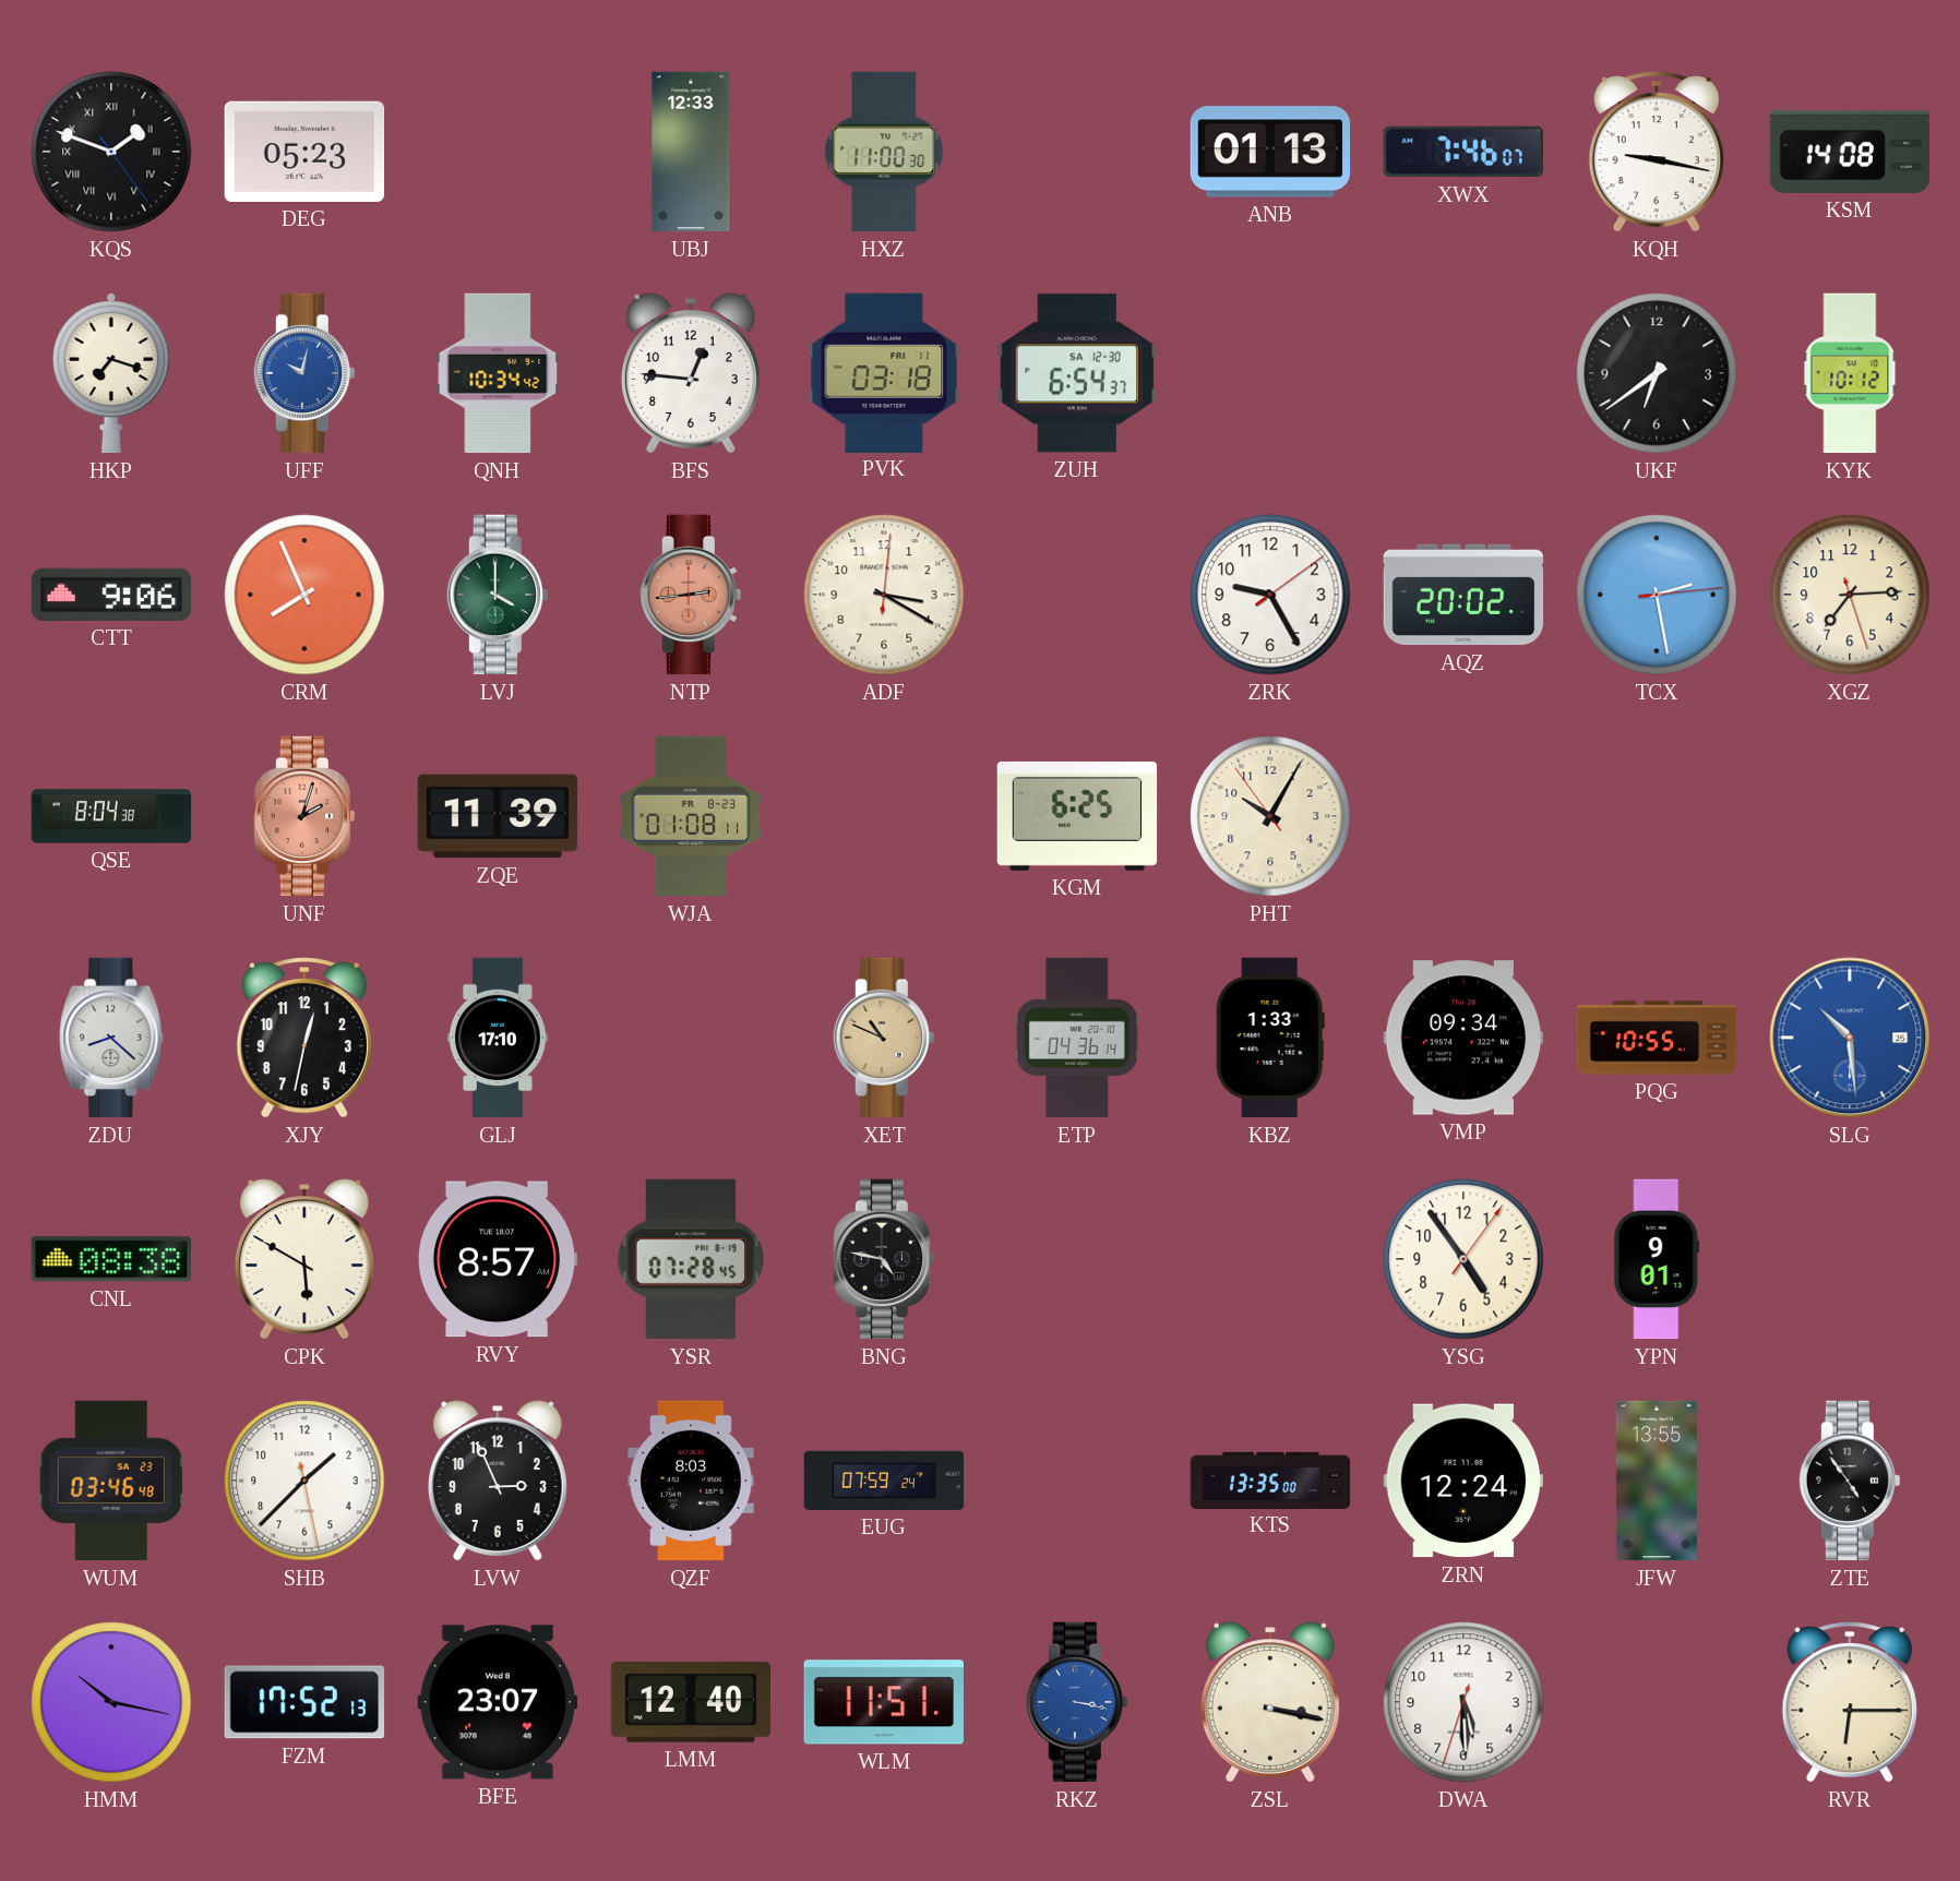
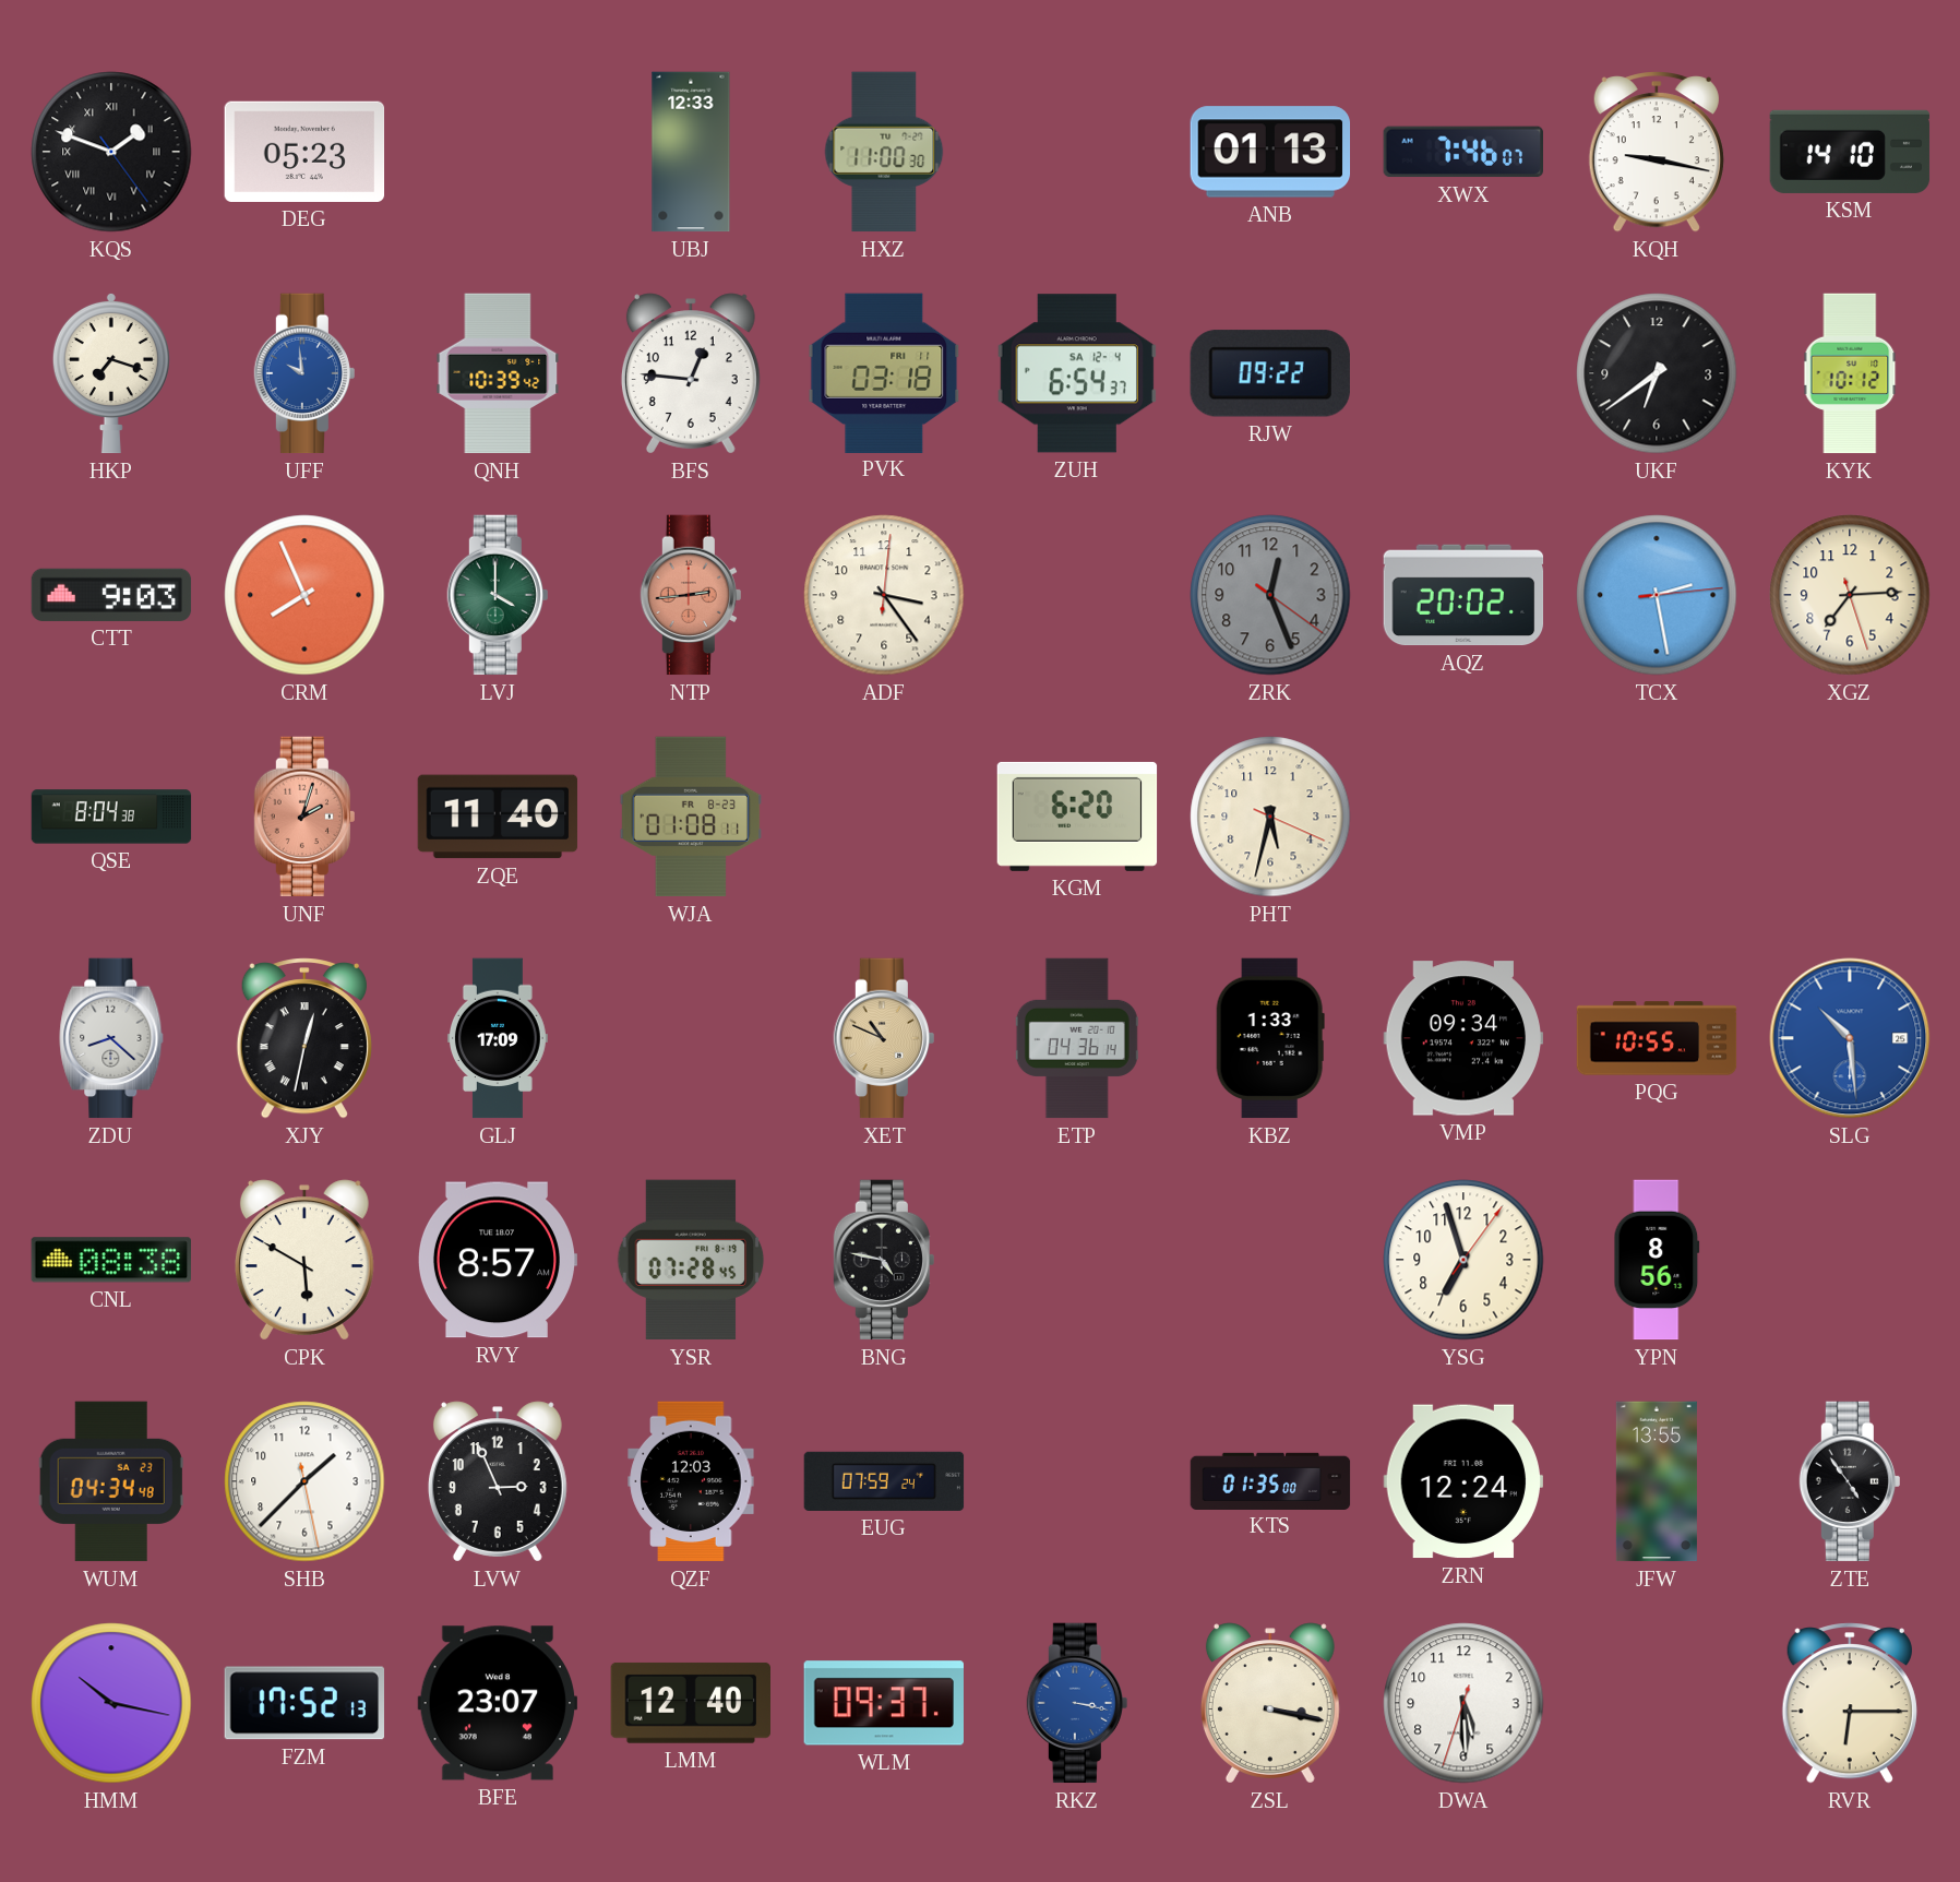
KSM: 14:08 -> 14:10
UFF: 10:02 -> 9:59
QNH: 10:34 -> 10:39
ZUH date: SA 12-30 -> SA 12-4
RJW: none -> 09:22
CTT: 9:06 -> 9:03
ADF: 3:20 -> 3:24
ZRK: 9:25 -> 12:26
ZRK dial: white -> grey
ZQE: 11:39 -> 11:40
KGM: 6:25 -> 6:20
PHT: 10:04 -> 5:32
XJY numerals: Arabic -> Roman
GLJ: 17:10 -> 17:09
YSG: 4:54 -> 6:57
YPN: 9:01 -> 8:56
WUM: 03:46 -> 04:34
QZF: 8:03 -> 12:03
KTS: 13:35 -> 01:35
WLM: 11:51 -> 09:37
